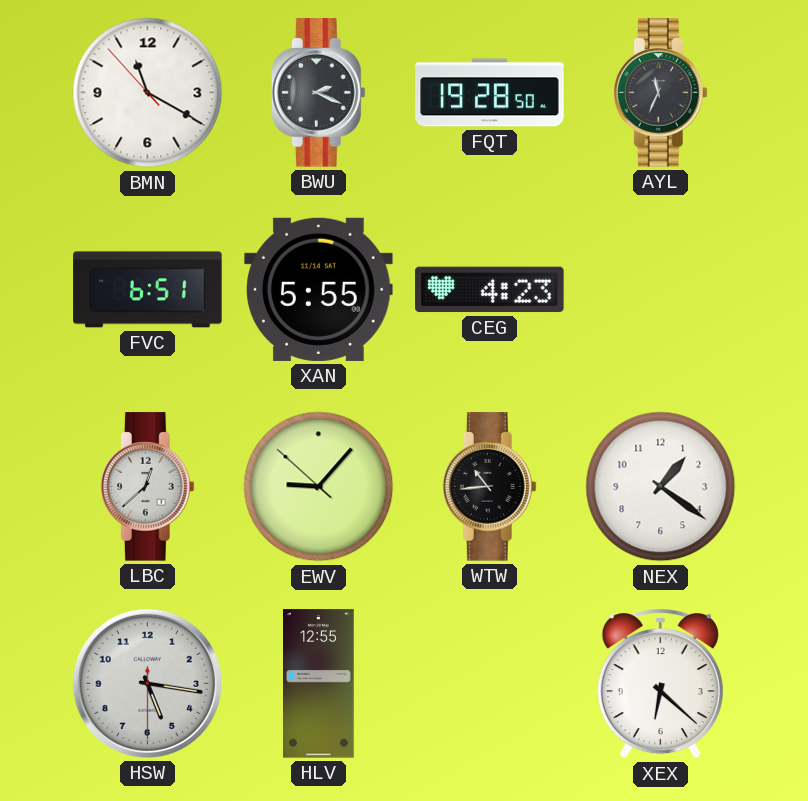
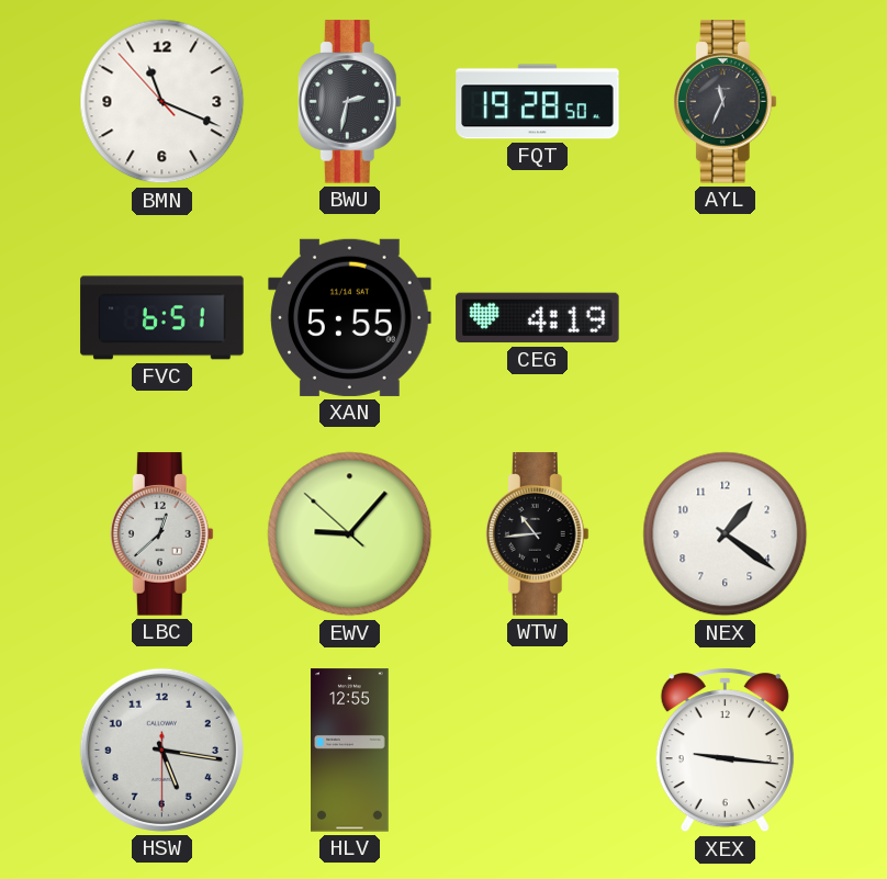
BMN: 11:19 -> 11:18
BWU: 2:19 -> 2:32
CEG: 4:23 -> 4:19
XEX: 6:22 -> 9:16
